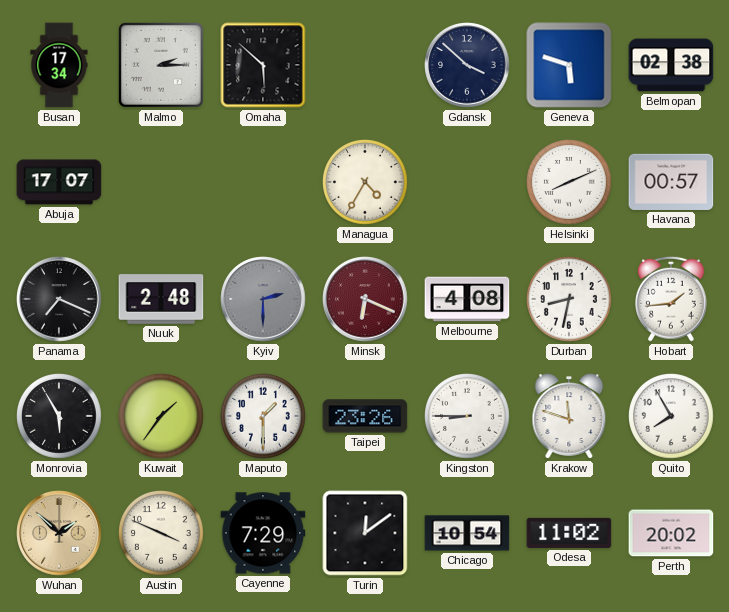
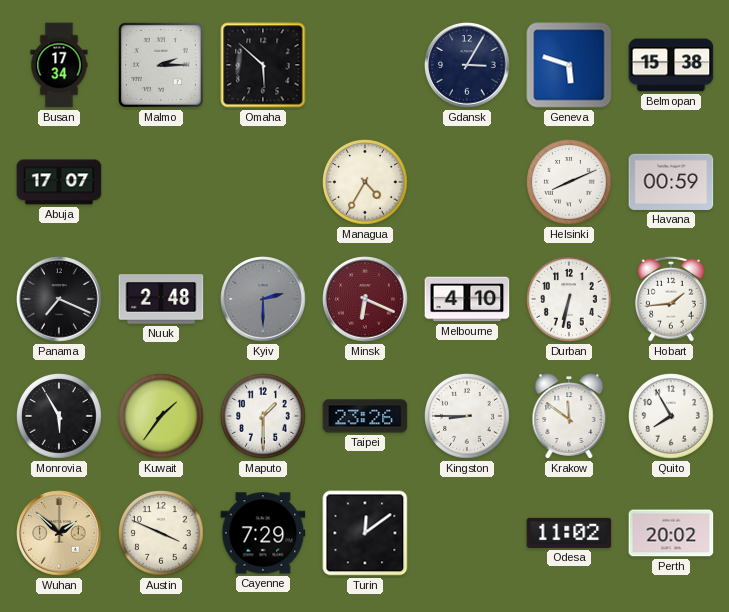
Gdansk: 3:52 -> 3:05
Belmopan: 02:38 -> 15:38
Havana: 00:57 -> 00:59
Melbourne: 4:08 -> 4:10
Durban: 8:32 -> 6:32
Krakow: 11:48 -> 11:51
Chicago: 10:54 -> none
